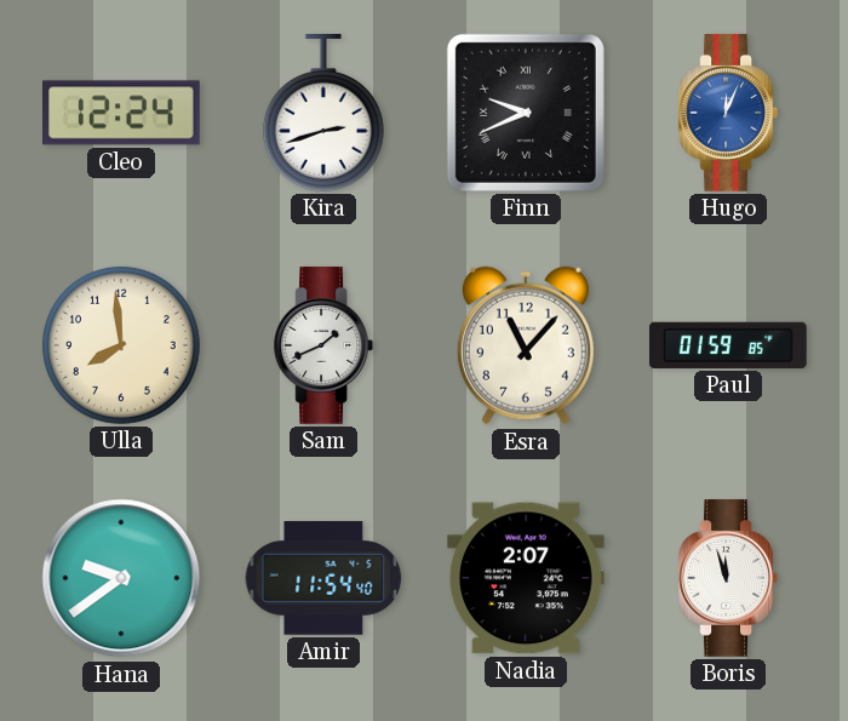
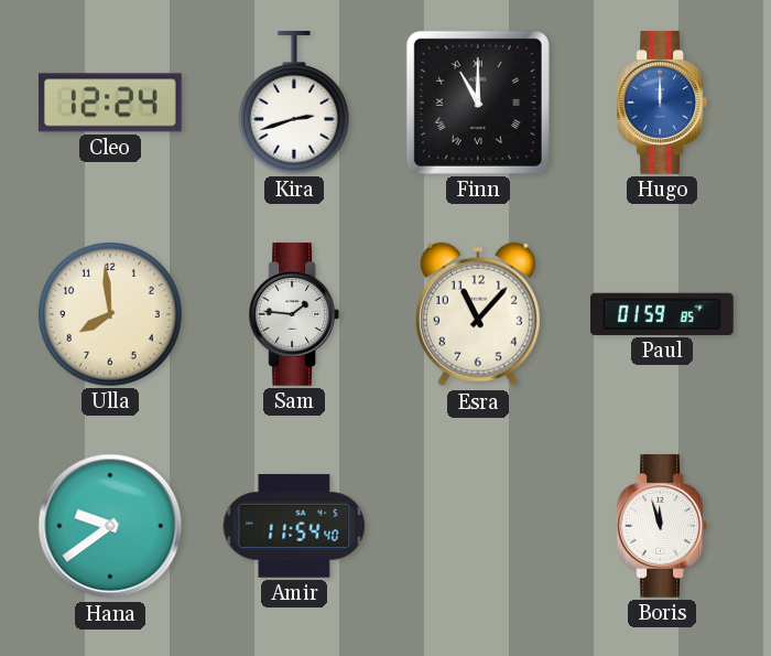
Finn: 9:41 -> 11:00
Hugo: 12:04 -> 12:00
Sam: 1:41 -> 1:46
Nadia: 2:07 -> none
